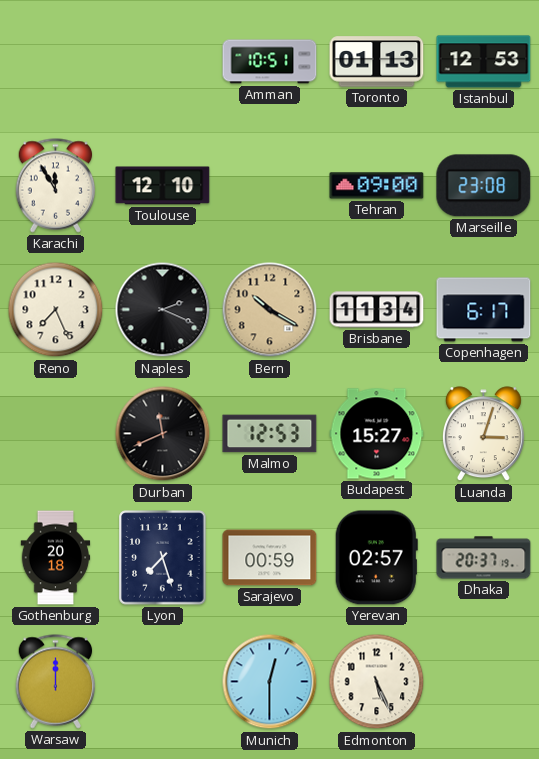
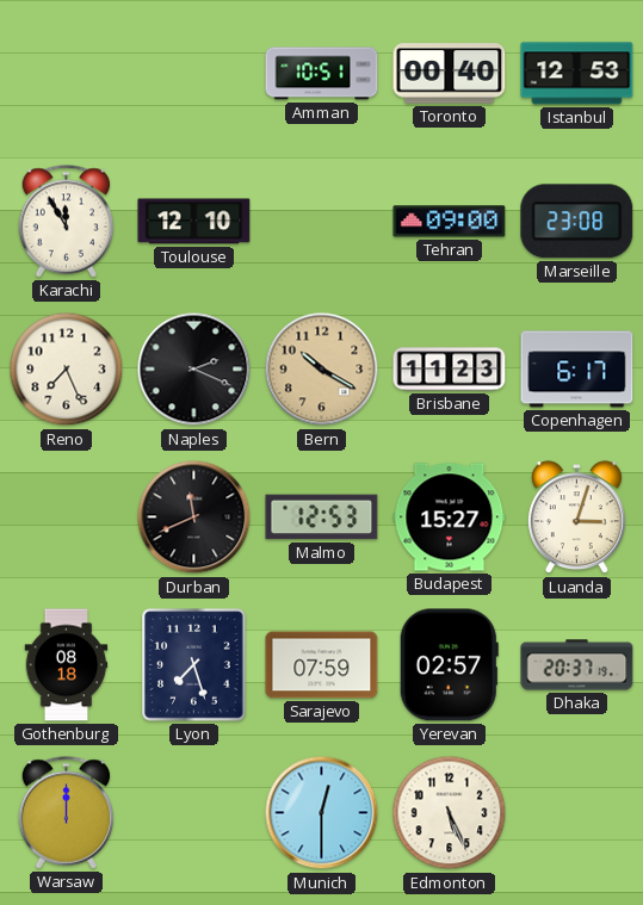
Toronto: 01:13 -> 00:40
Brisbane: 11:34 -> 11:23
Gothenburg: 20:18 -> 08:18
Sarajevo: 00:59 -> 07:59
